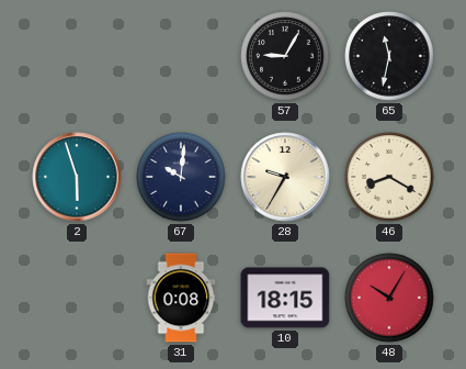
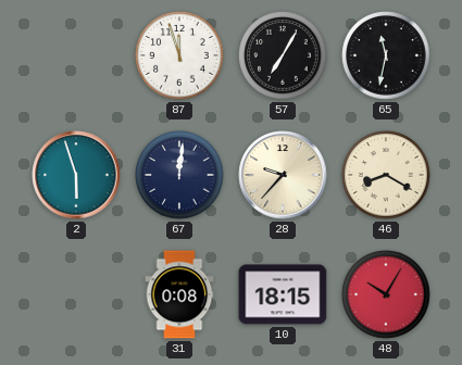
87: none -> 11:57
57: 9:05 -> 7:05
67: 10:01 -> 12:01
28: 9:35 -> 9:37
